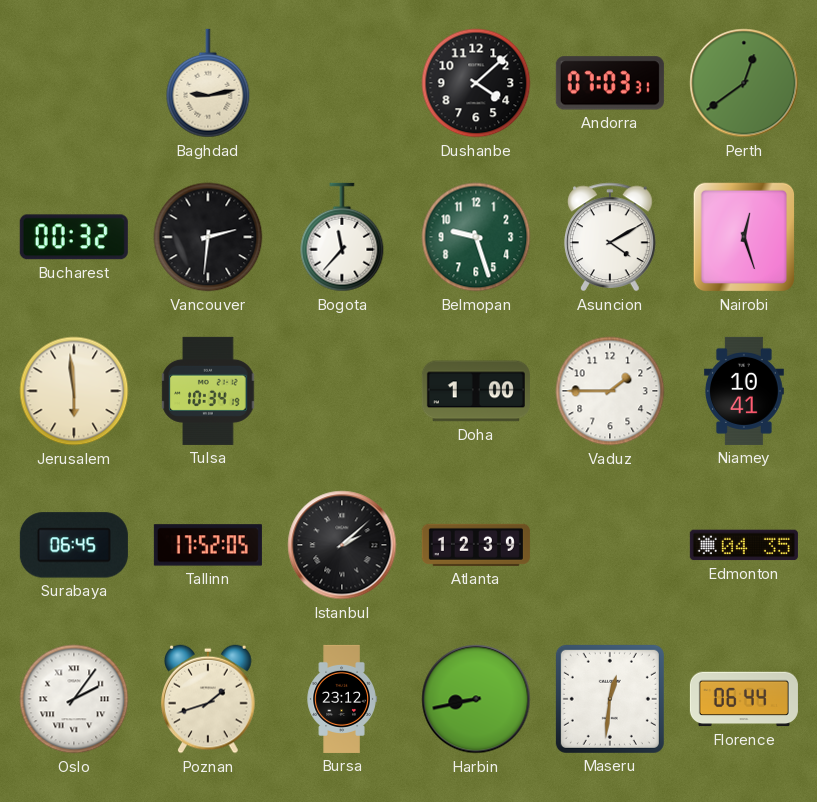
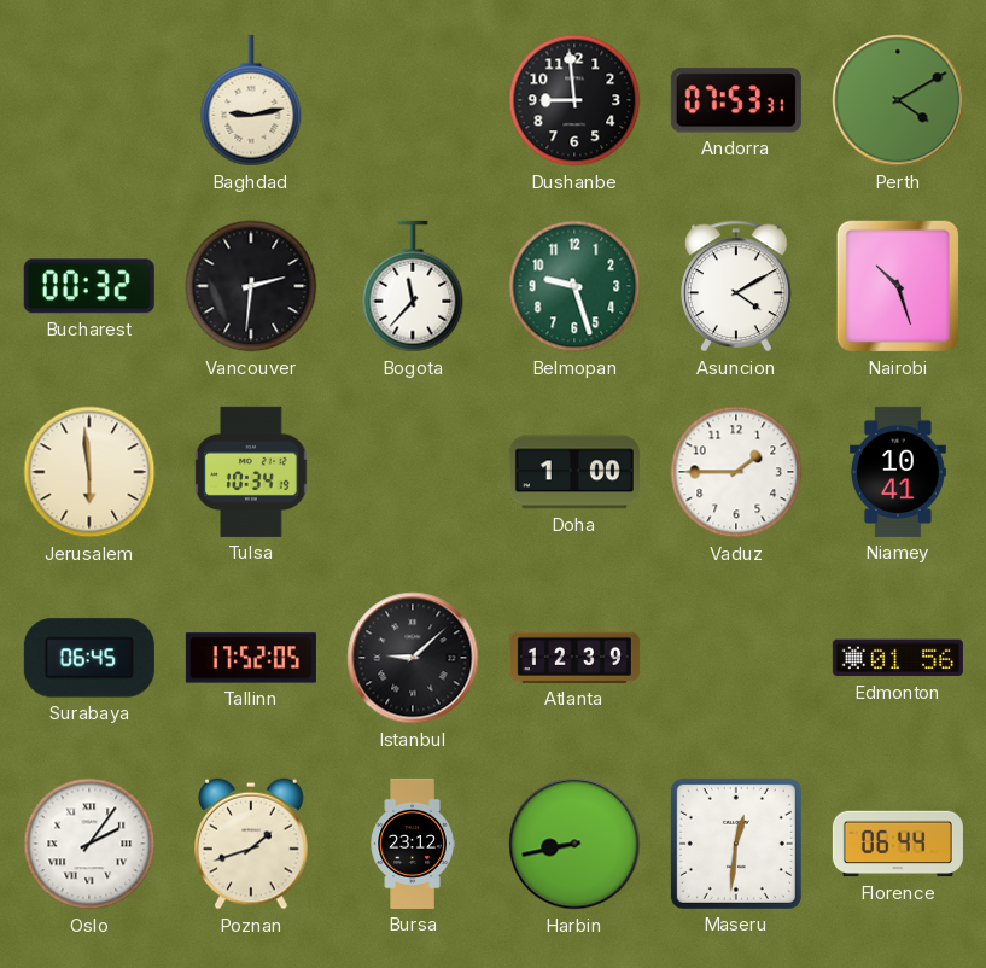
Dushanbe: 4:08 -> 8:59
Andorra: 07:03 -> 07:53
Perth: 12:39 -> 4:10
Nairobi: 12:27 -> 10:27
Istanbul: 2:08 -> 9:08
Edmonton: 04:35 -> 01:56
